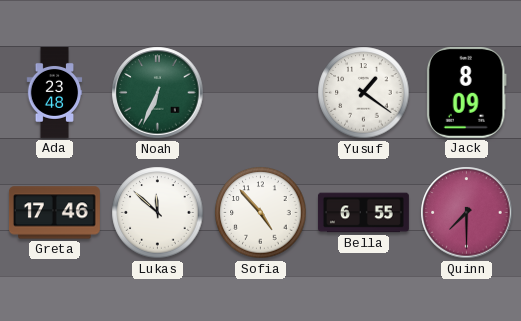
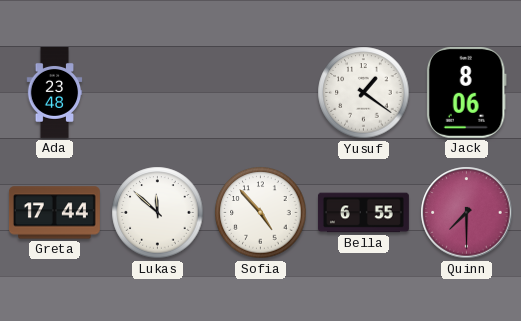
Noah: 6:34 -> none
Jack: 8:09 -> 8:06
Greta: 17:46 -> 17:44
